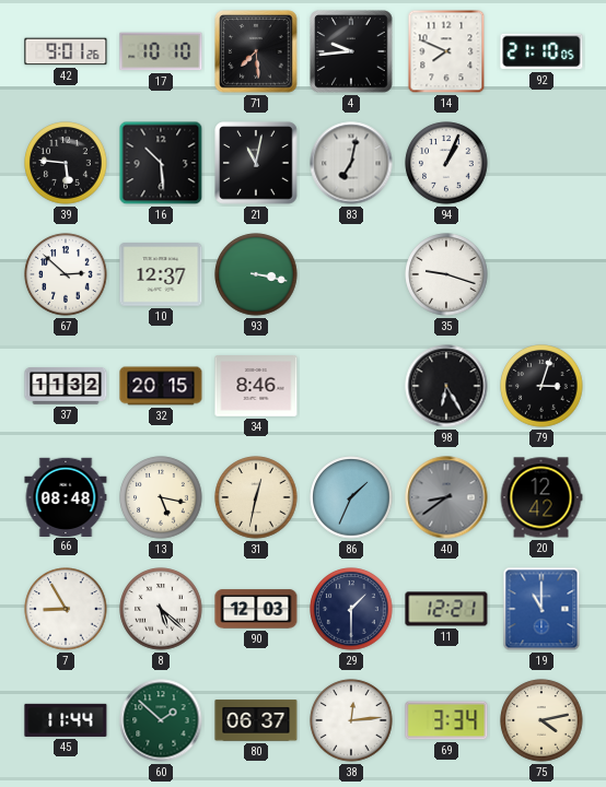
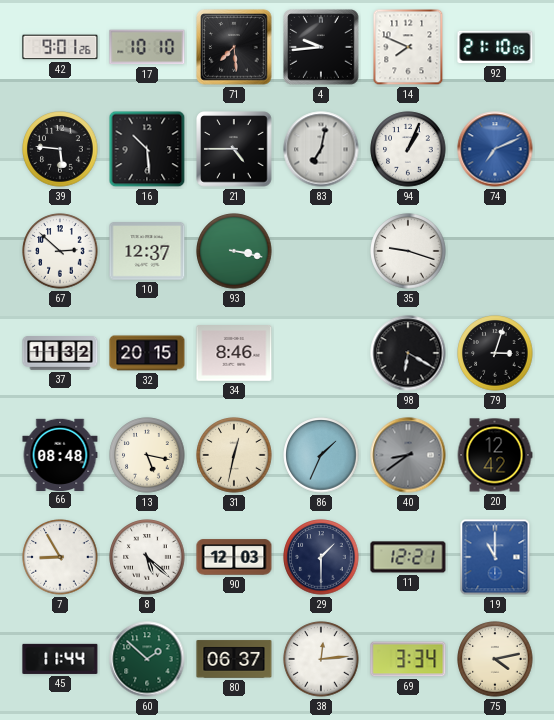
21: 11:02 -> 4:45
74: none -> 7:11
98: 6:25 -> 6:20
